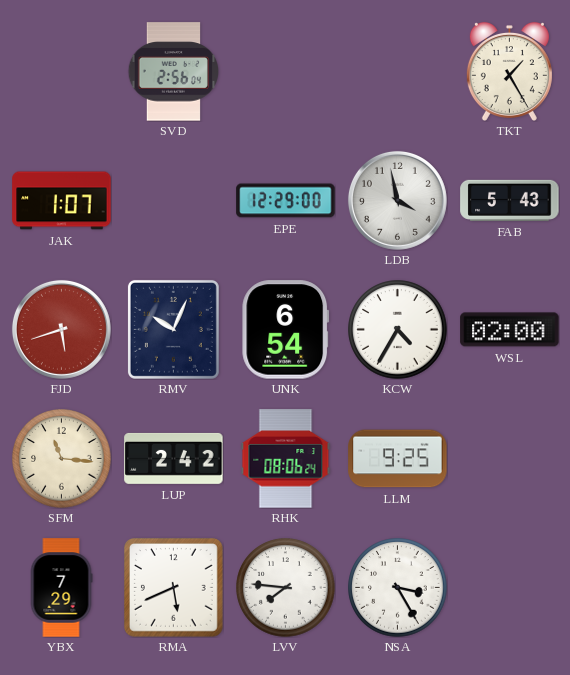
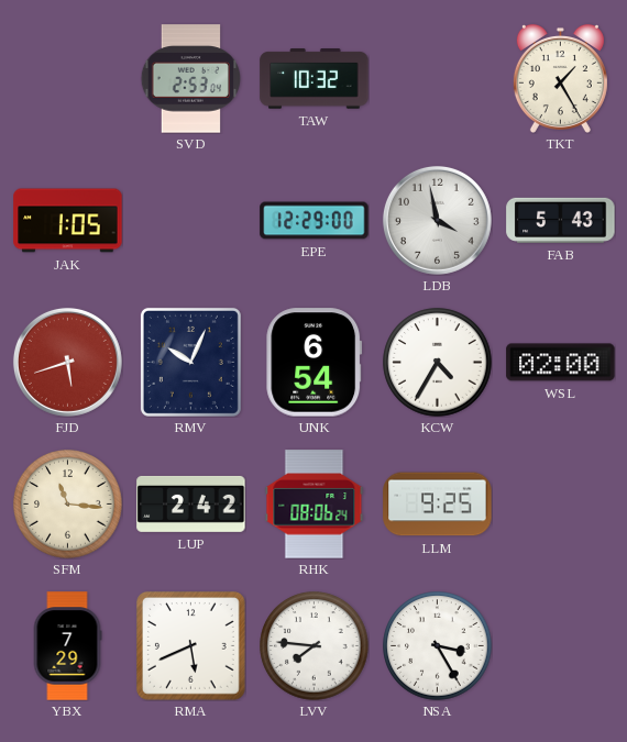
SVD: 2:56 -> 2:53
TAW: none -> 10:32
JAK: 1:07 -> 1:05
